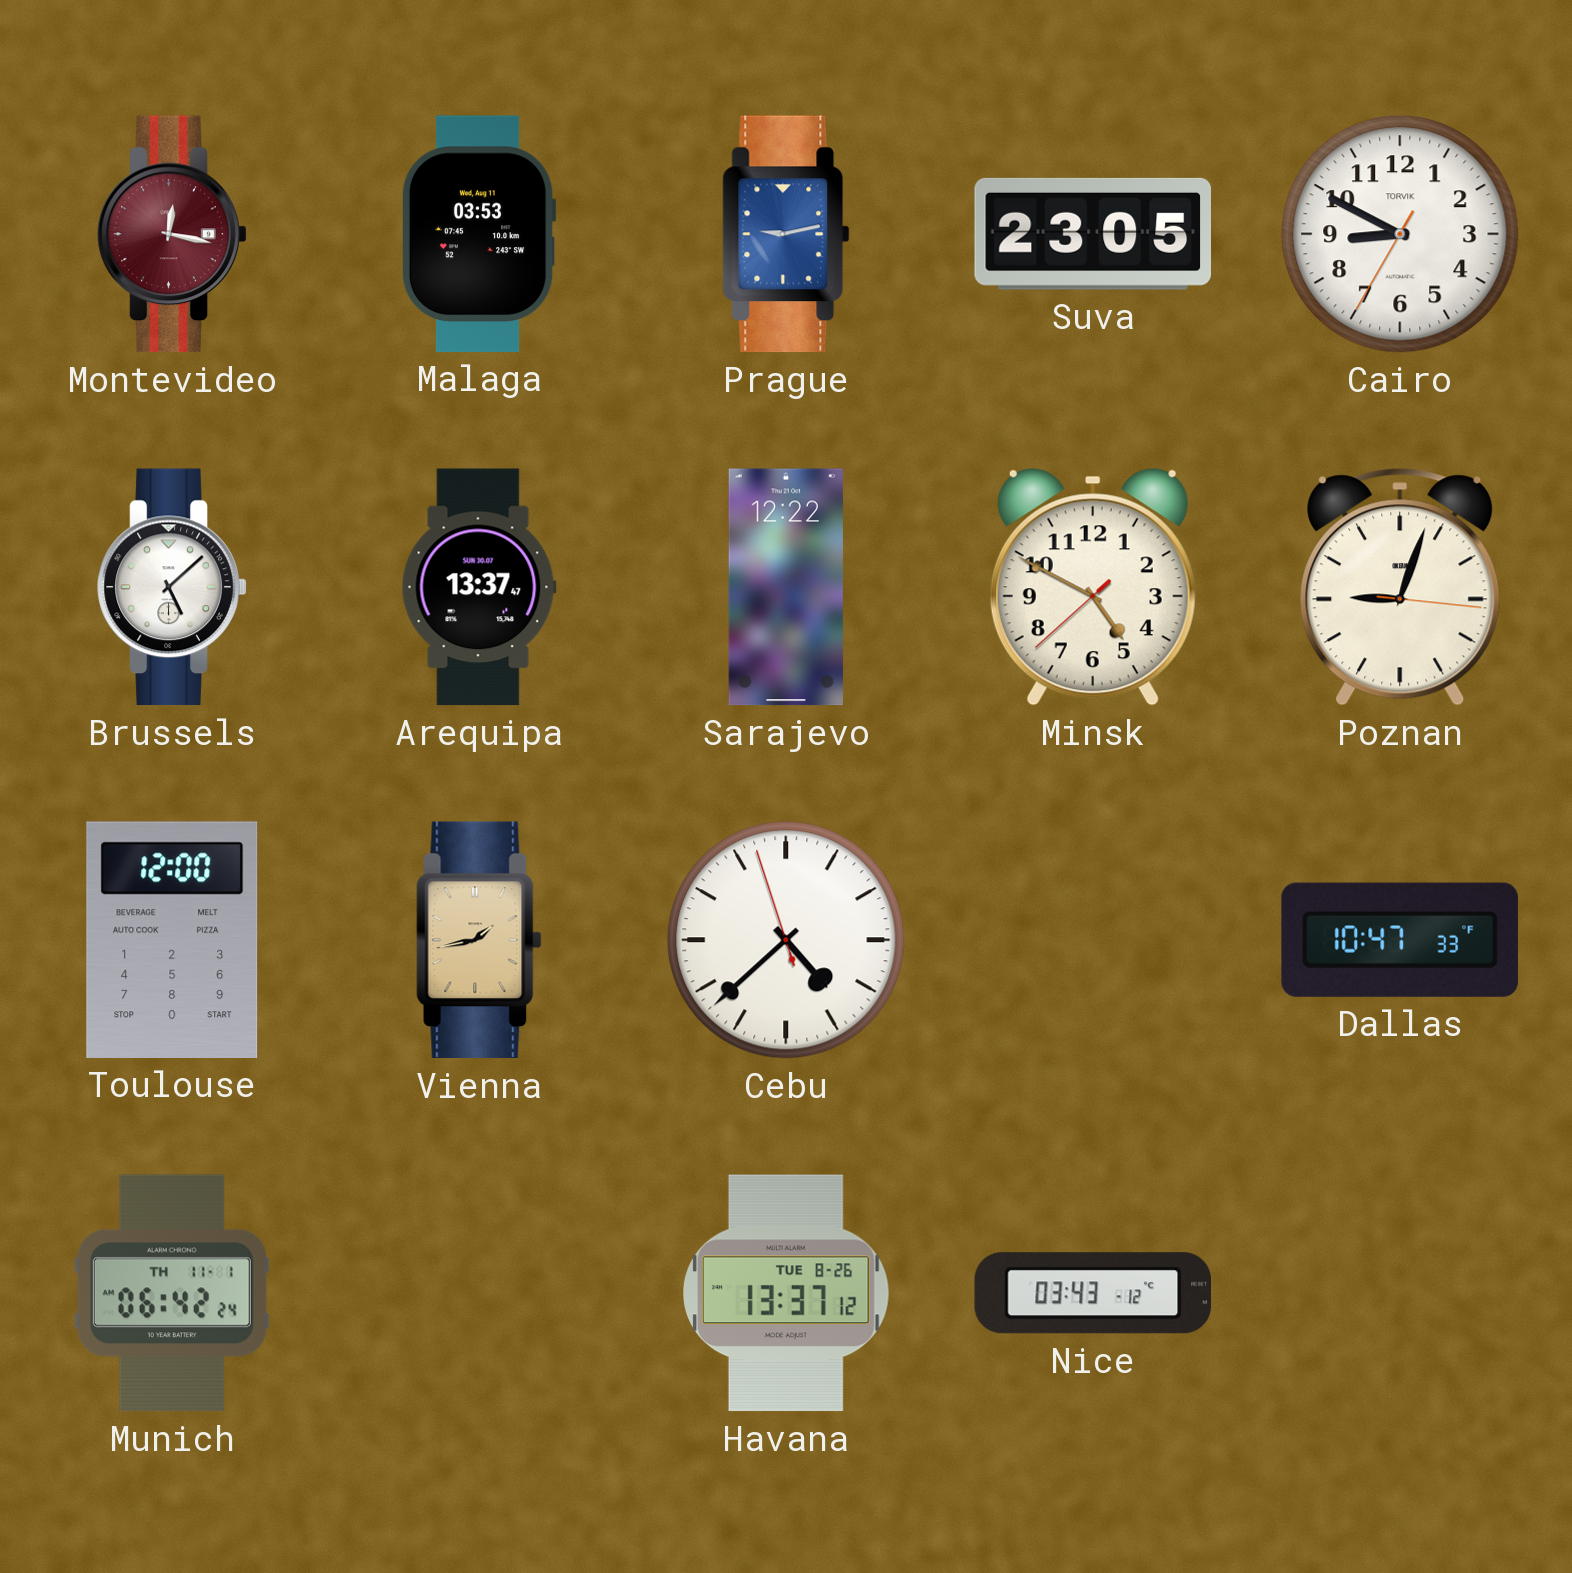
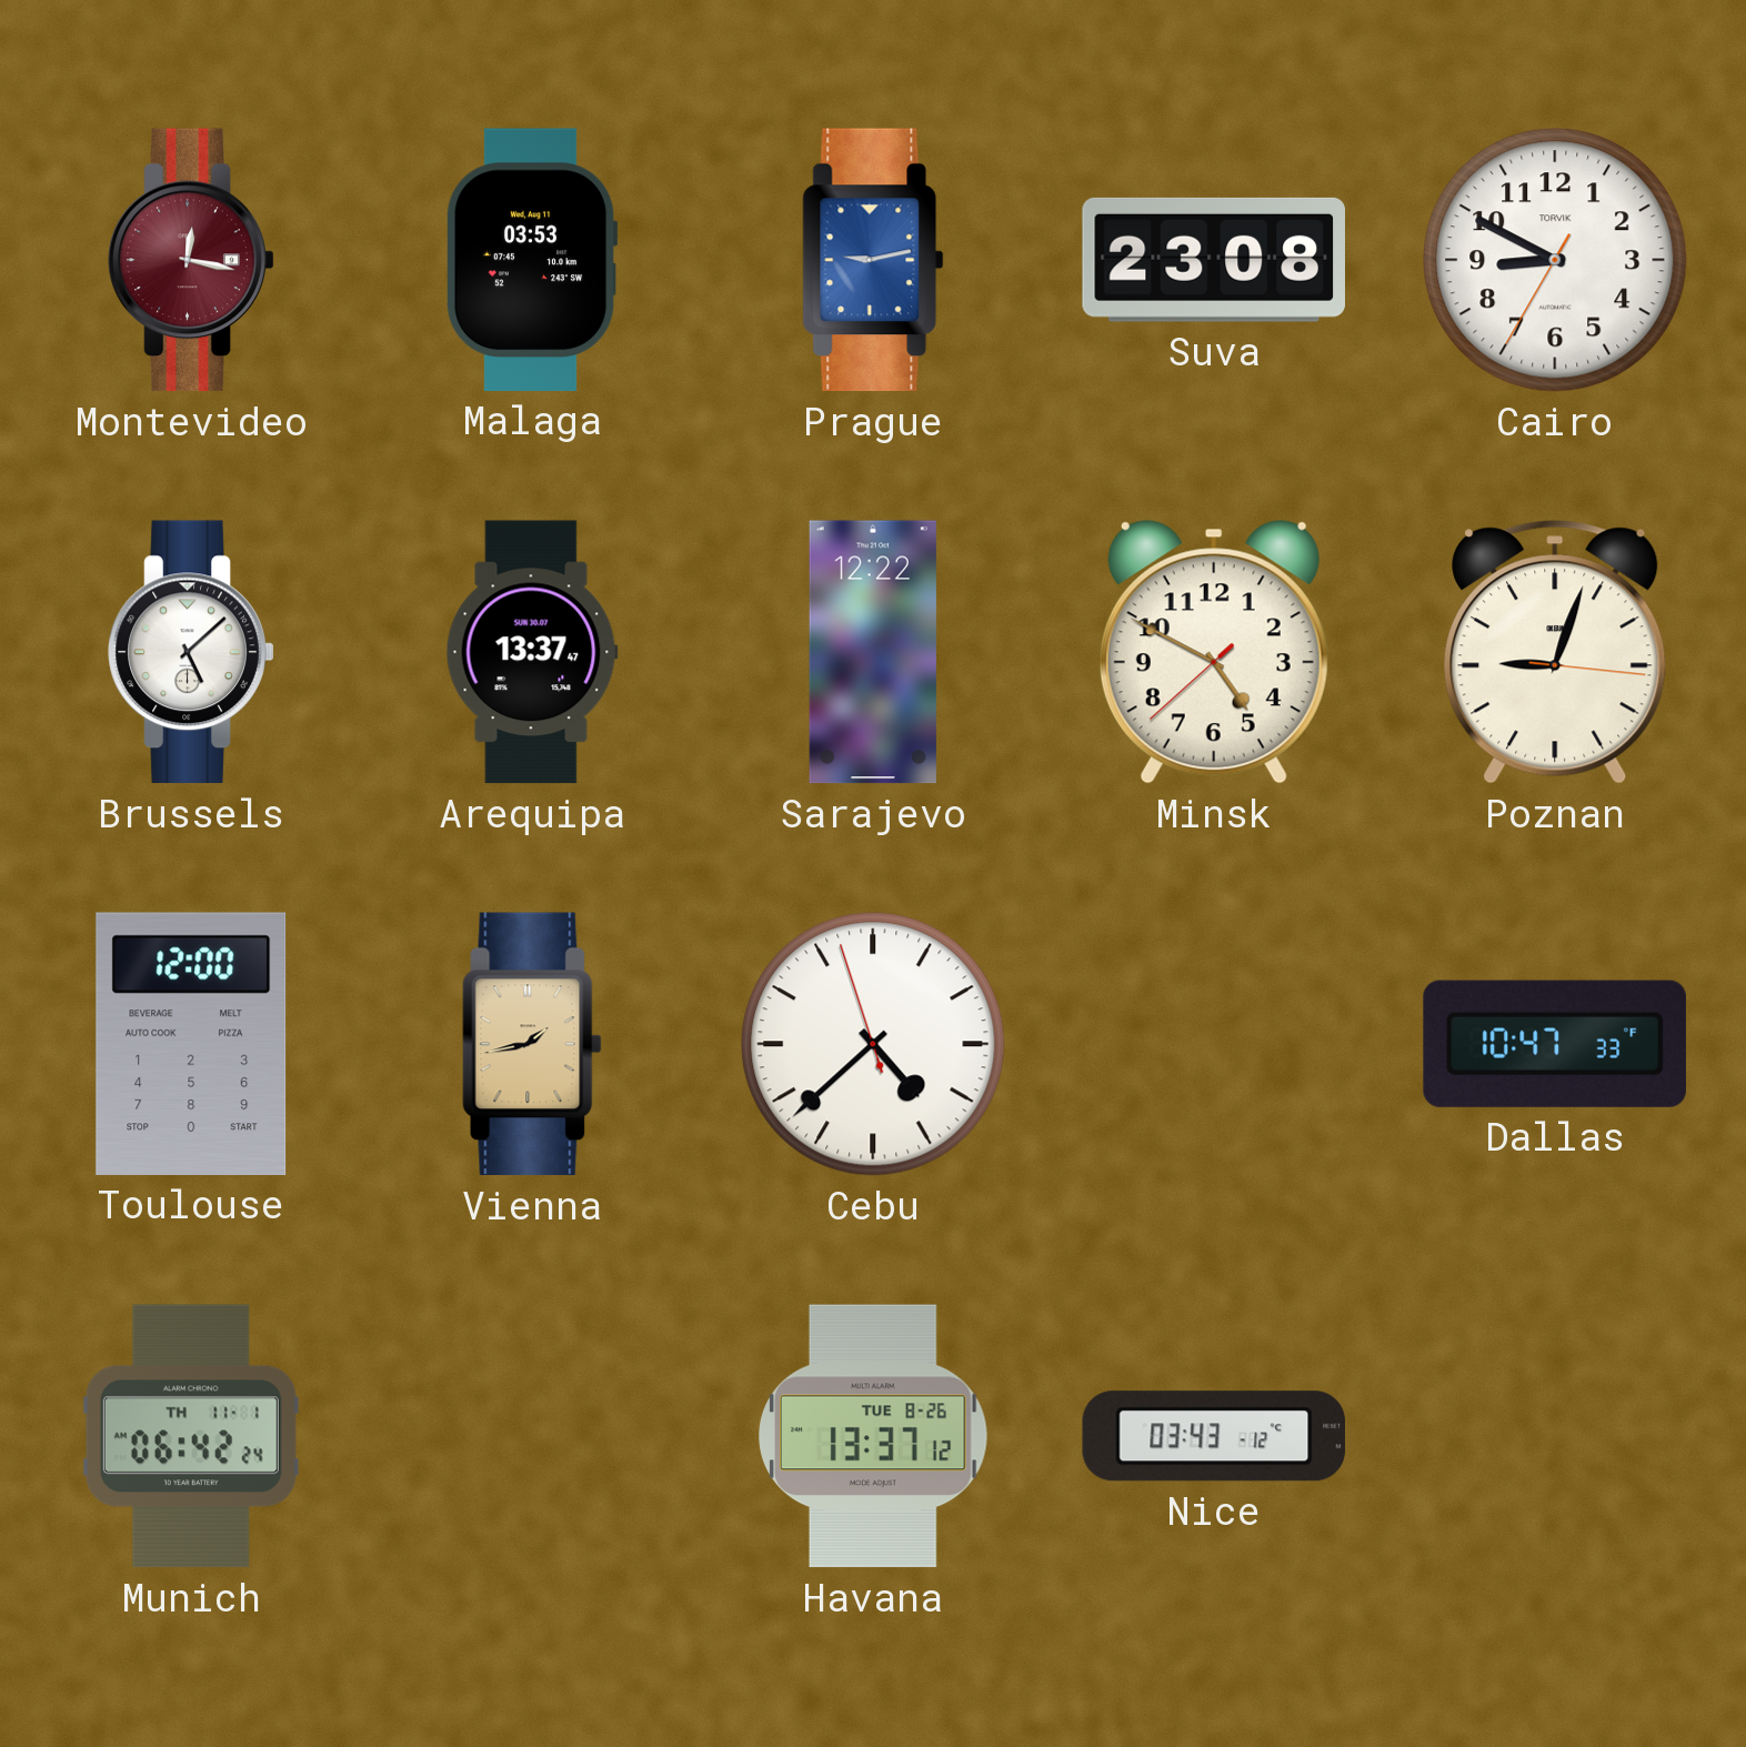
Suva: 23:05 -> 23:08
